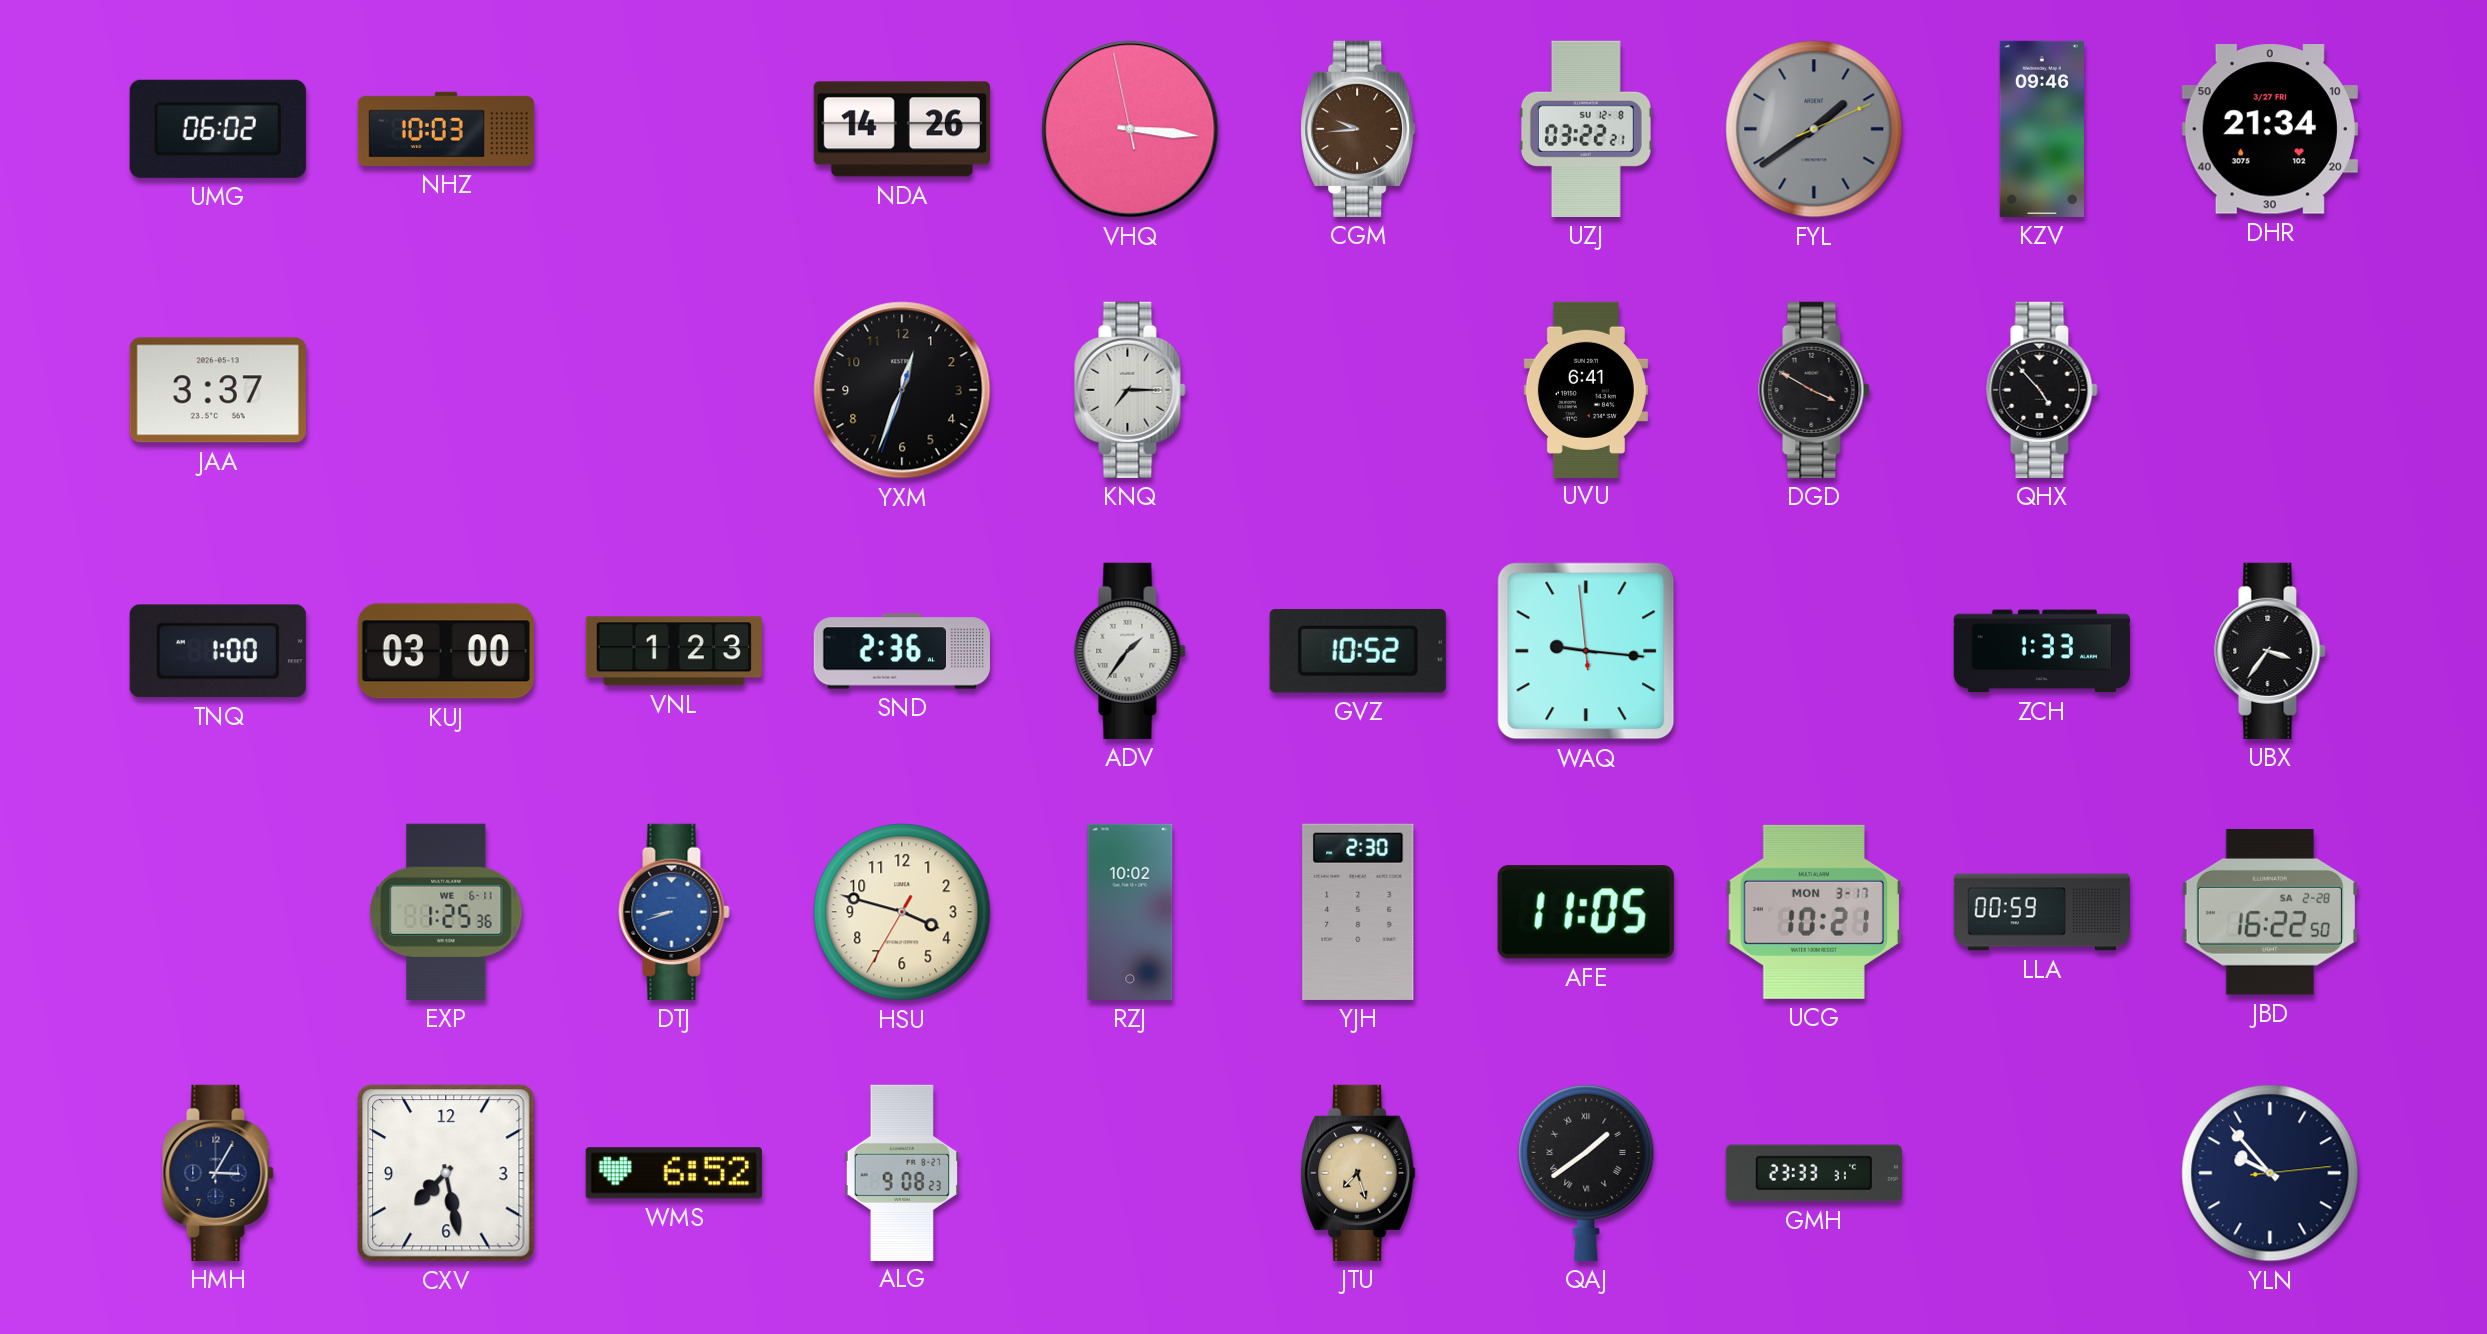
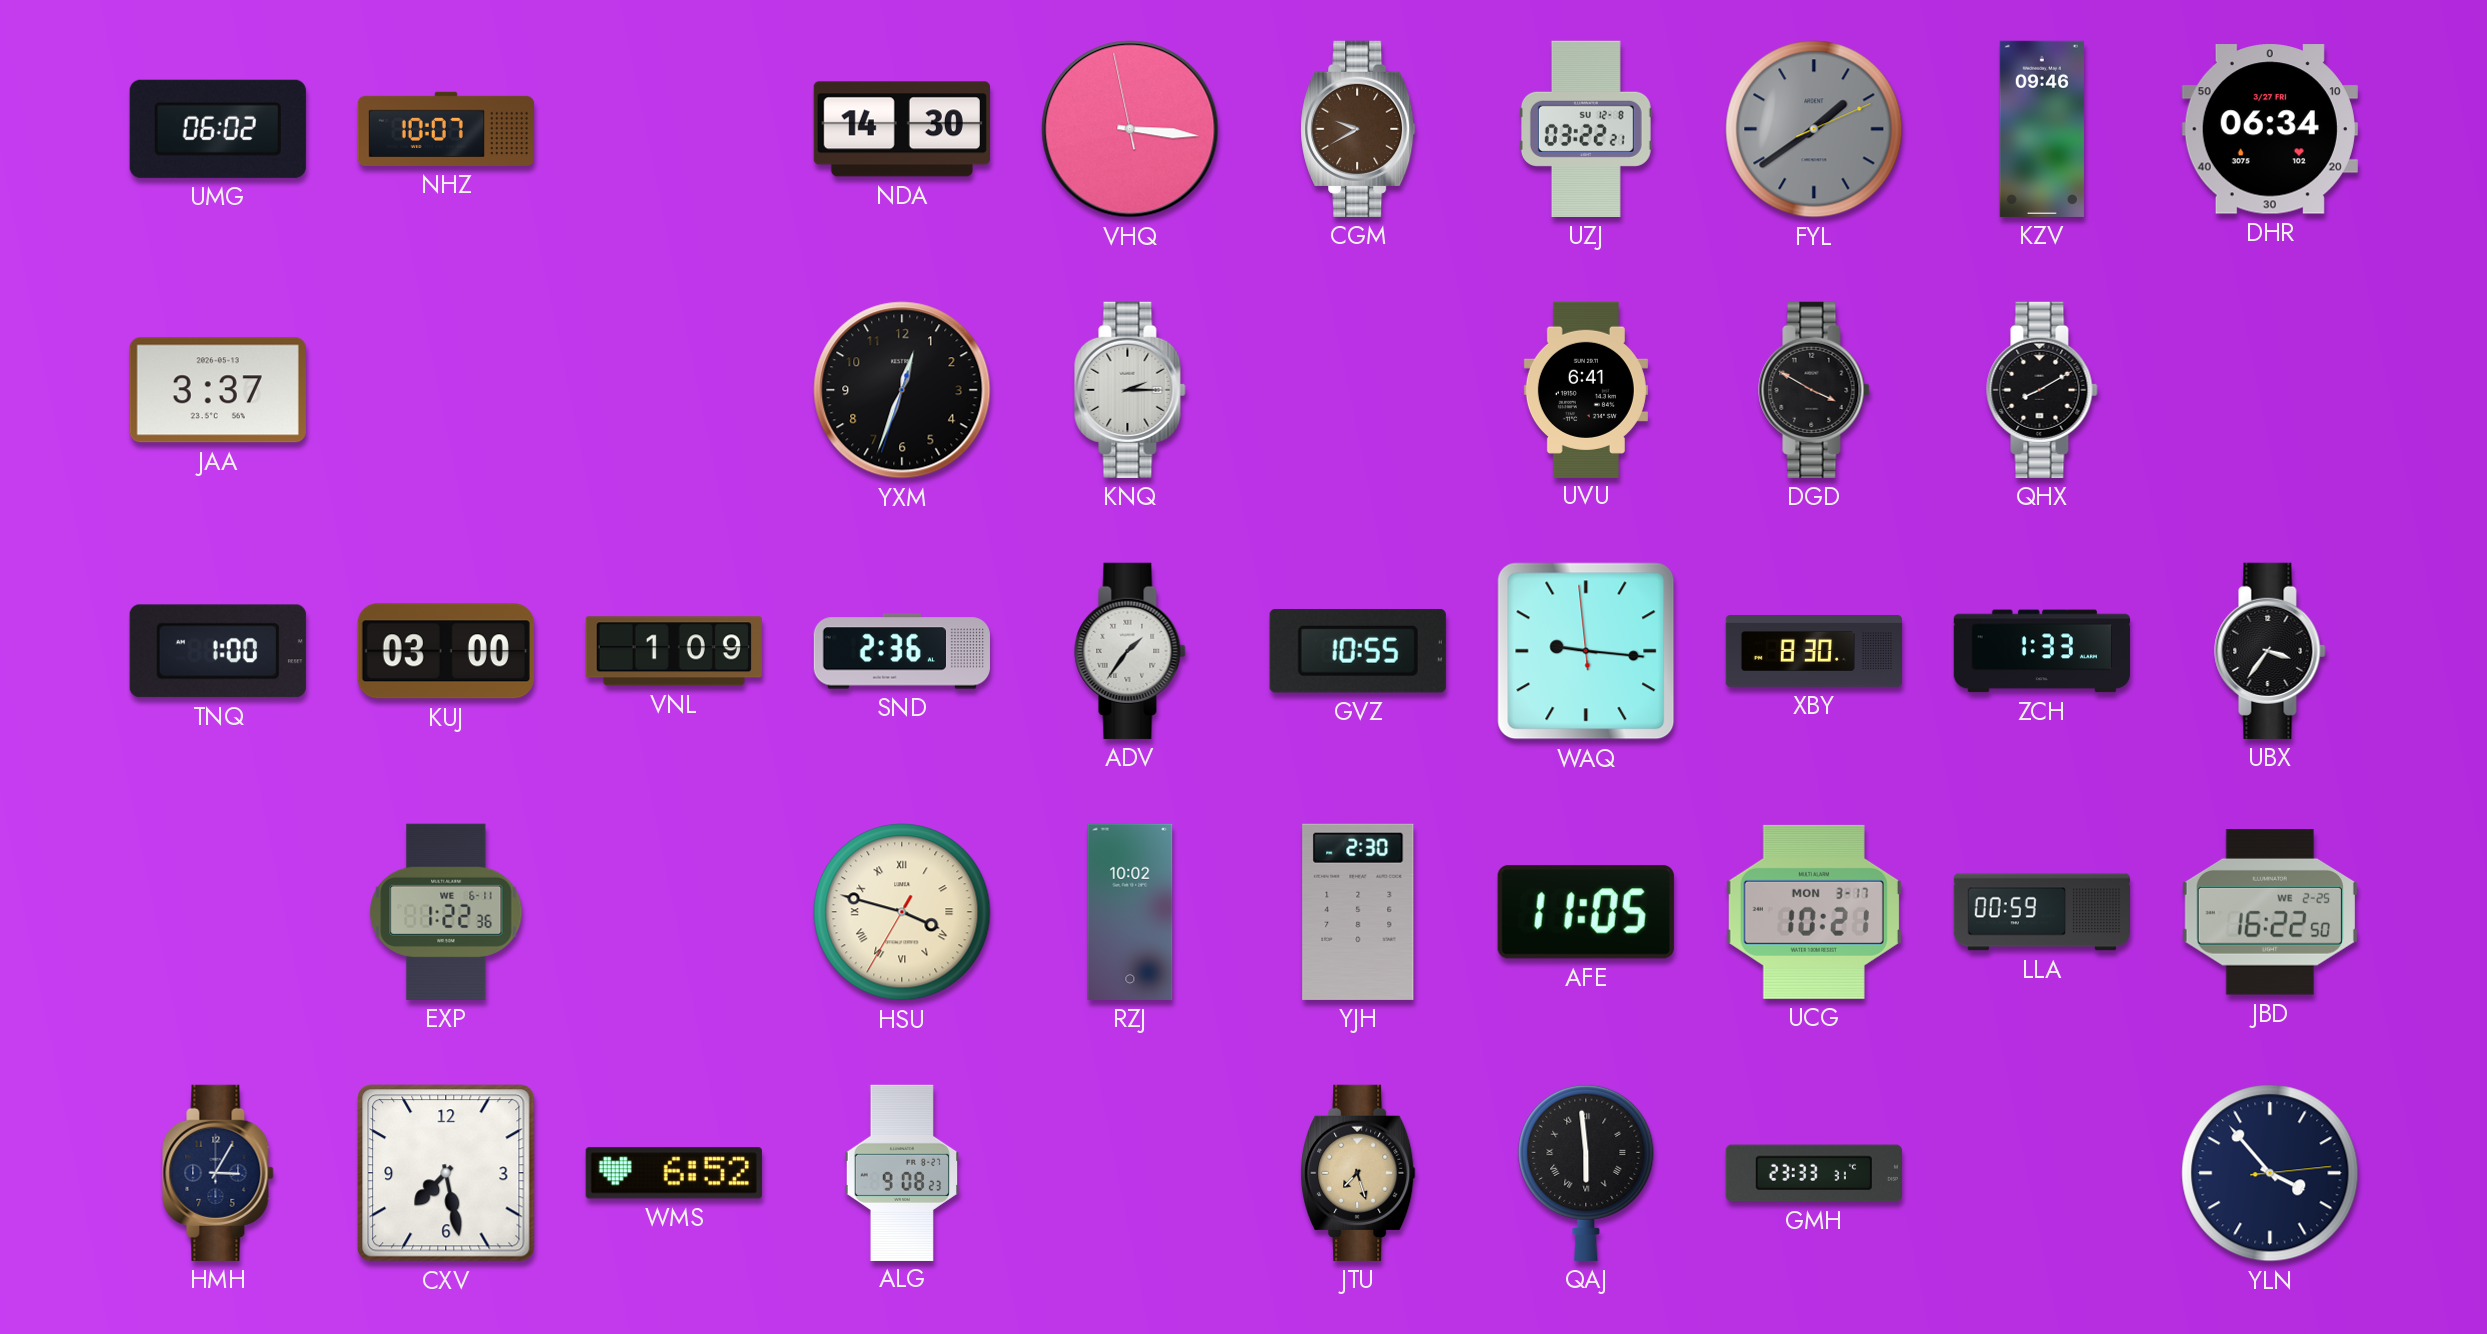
NHZ: 10:03 -> 10:07
NDA: 14:26 -> 14:30
CGM: 9:44 -> 9:40
DHR: 21:34 -> 06:34
KNQ: 7:15 -> 2:15
QHX: 4:53 -> 8:10
VNL: 1:23 -> 1:09
GVZ: 10:52 -> 10:55
XBY: none -> 8:30
EXP: 1:25 -> 1:22
DTJ: 8:42 -> none
HSU numerals: Arabic -> Roman
JBD date: SA 2-28 -> WE 2-25
QAJ: 1:39 -> 5:59
YLN: 9:53 -> 3:53
